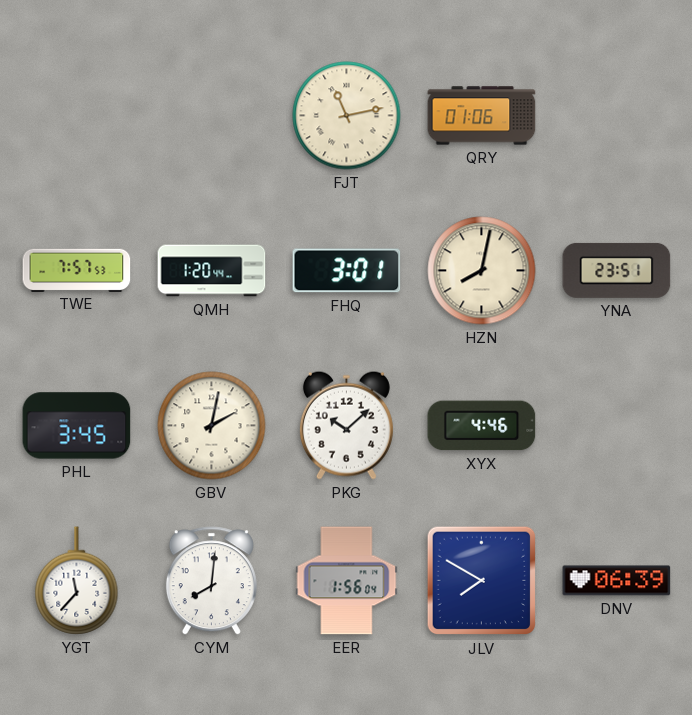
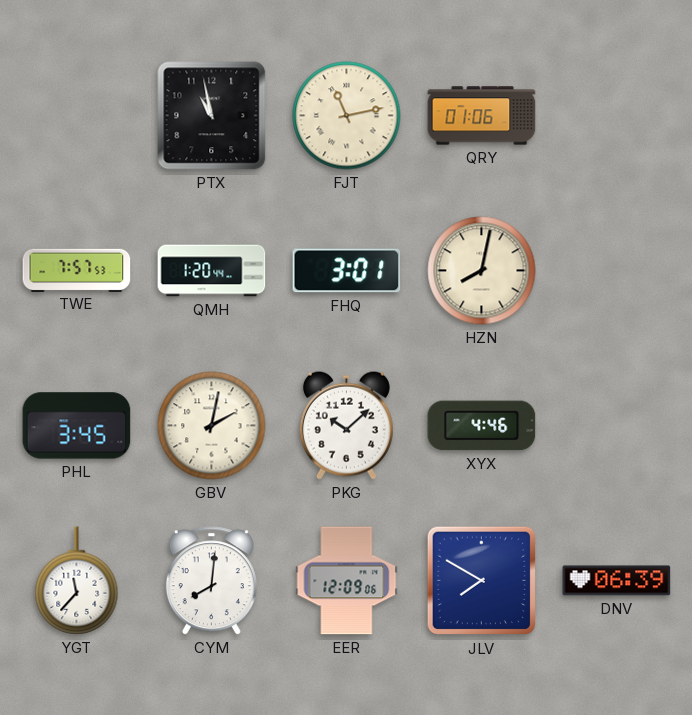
PTX: none -> 10:58
YNA: 23:51 -> none
EER: 1:56 -> 12:09
